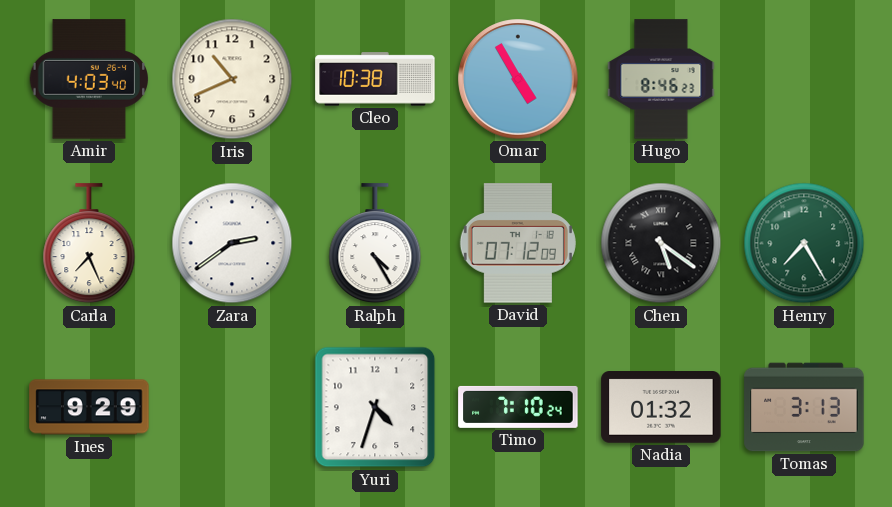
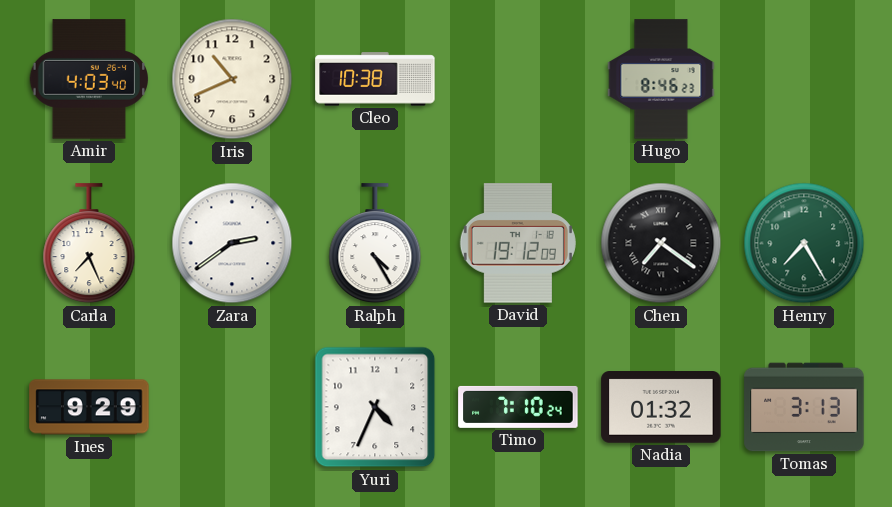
Omar: 4:55 -> none
David: 07:12 -> 19:12
Chen: 5:21 -> 7:21
Yuri: 4:33 -> 4:34
